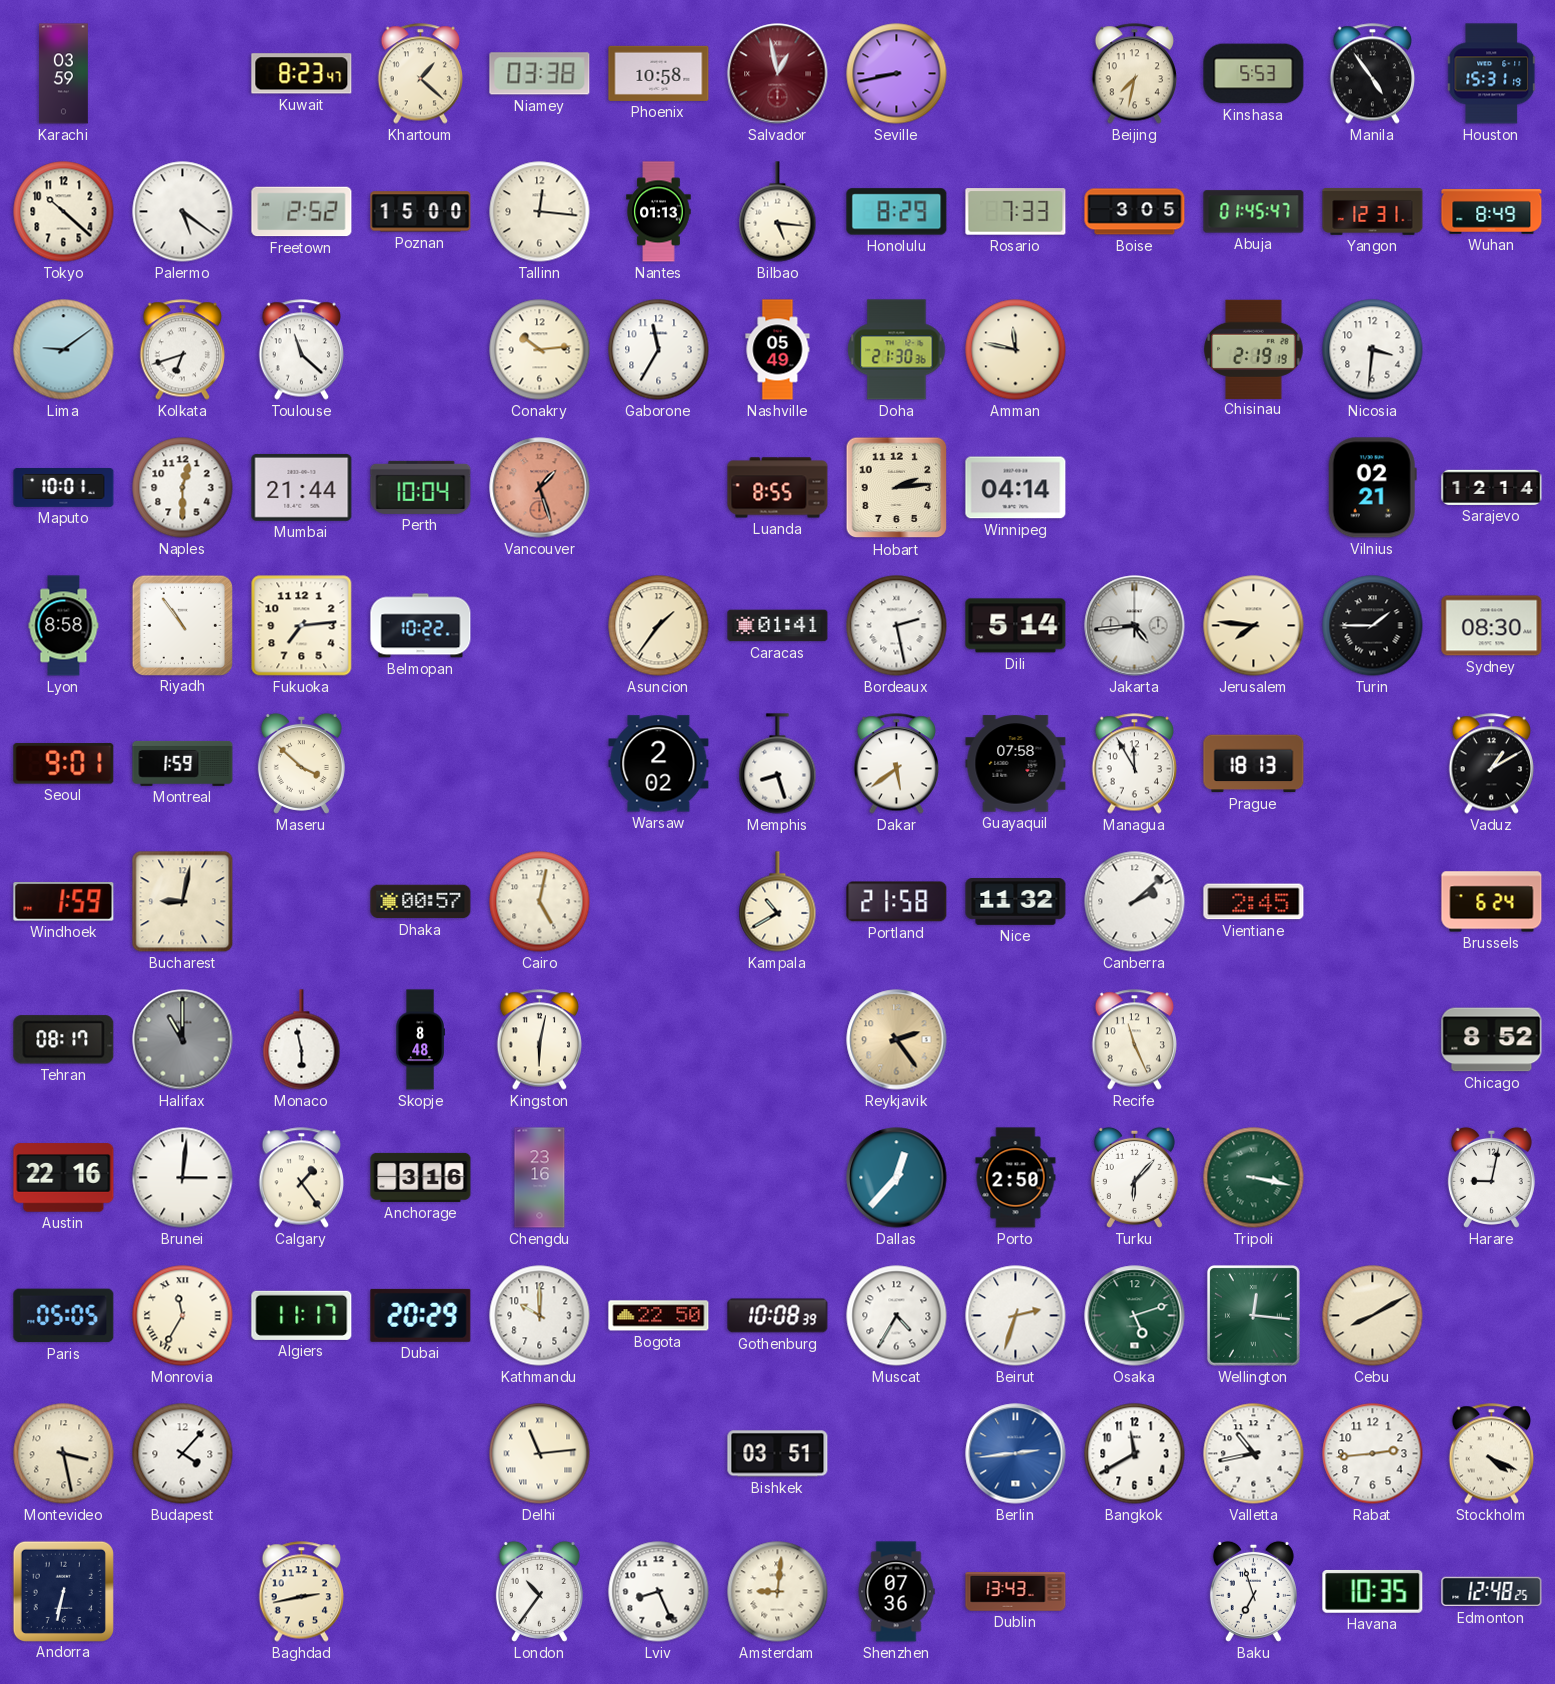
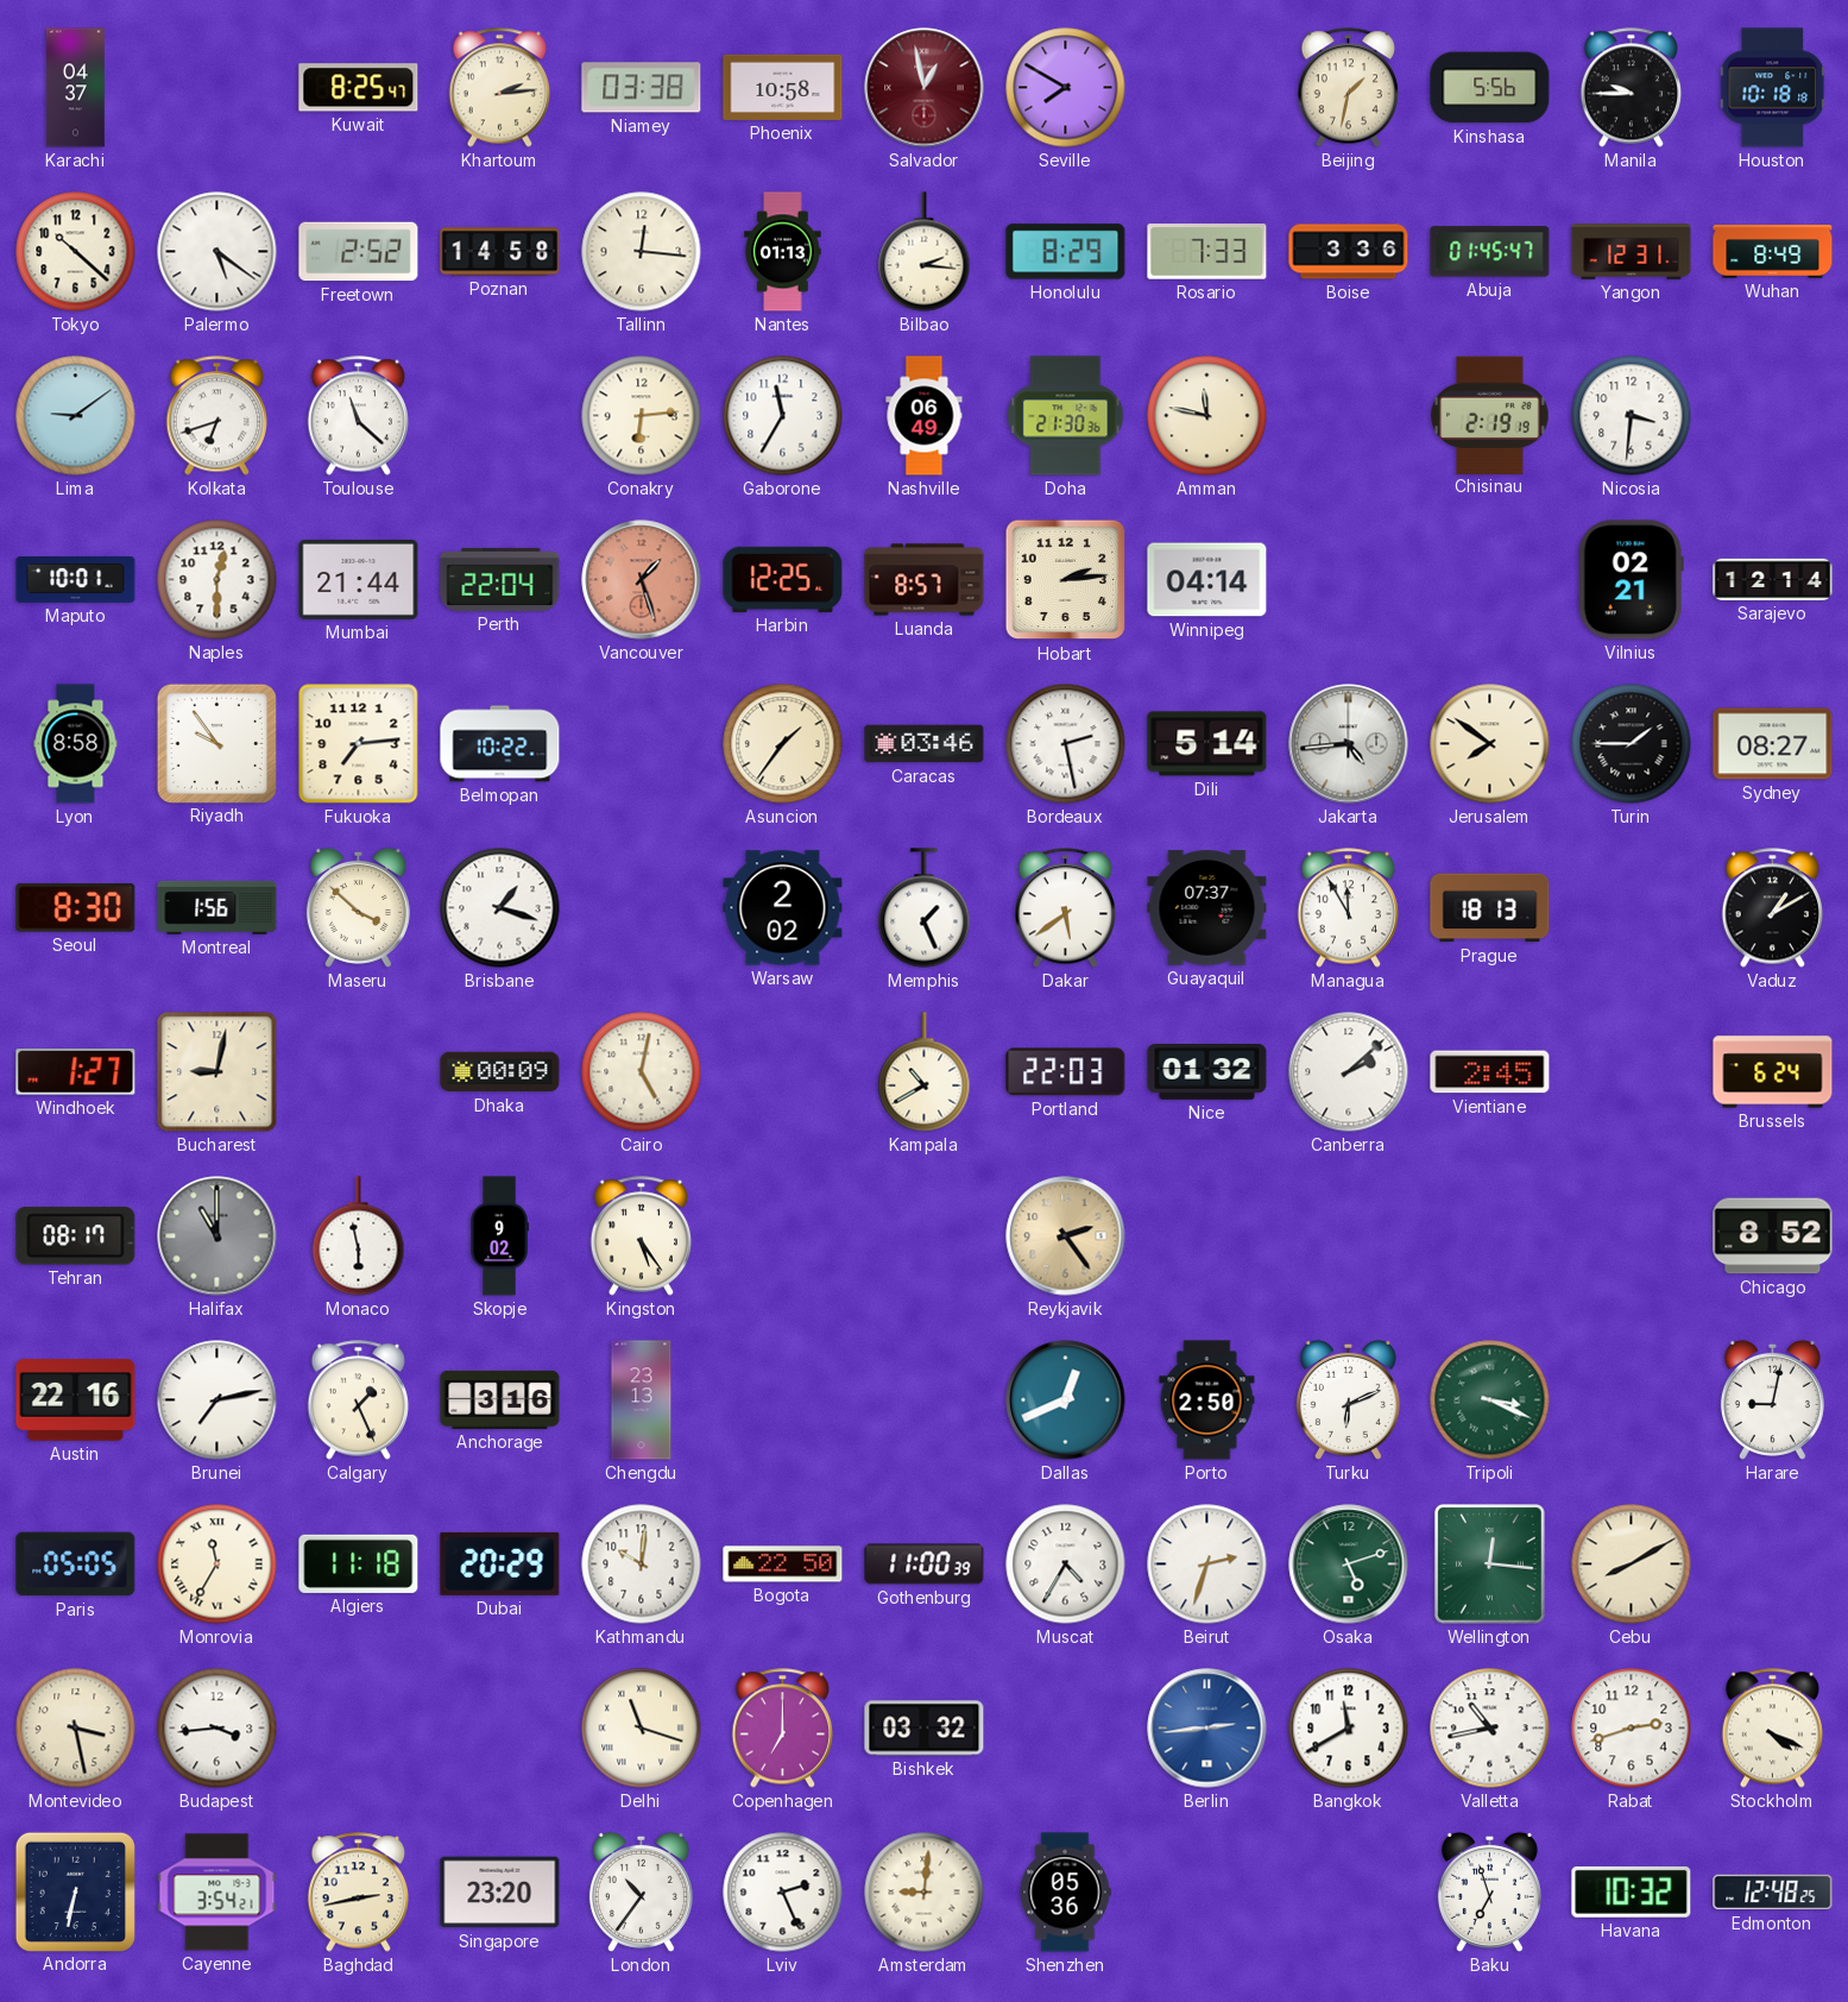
Karachi: 03:59 -> 04:37
Kuwait: 8:23 -> 8:25
Khartoum: 1:22 -> 2:14
Seville: 8:43 -> 7:50
Beijing: 7:32 -> 1:32
Kinshasa: 5:53 -> 5:56
Manila: 4:54 -> 9:45
Houston: 15:31 -> 10:18
Poznan: 15:00 -> 14:58
Bilbao: 5:16 -> 2:16
Boise: 3:05 -> 3:36
Conakry: 10:14 -> 6:14
Nashville: 05:49 -> 06:49
Perth: 10:04 -> 22:04
Harbin: none -> 12:25
Luanda: 8:55 -> 8:57
Riyadh: 10:54 -> 9:54
Caracas: 01:41 -> 03:46
Jerusalem: 7:46 -> 7:51
Sydney: 08:30 -> 08:27
Seoul: 9:01 -> 8:30
Montreal: 1:59 -> 1:56
Brisbane: none -> 1:18
Memphis: 8:27 -> 1:26
Guayaquil: 07:58 -> 07:37
Windhoek: 1:59 -> 1:27
Dhaka: 00:57 -> 00:09
Portland: 21:58 -> 22:03
Nice: 11:32 -> 01:32
Skopje: 8:48 -> 9:02
Kingston: 6:02 -> 5:24
Recife: 11:26 -> none
Brunei: 3:01 -> 7:13
Calgary: 1:24 -> 1:26
Chengdu: 23:16 -> 23:13
Dallas: 12:37 -> 12:41
Turku: 6:07 -> 6:11
Tripoli: 3:17 -> 3:19
Algiers: 11:17 -> 11:18
Kathmandu: 10:00 -> 10:01
Gothenburg: 10:08 -> 11:00
Budapest: 4:07 -> 3:44
Delhi: 11:14 -> 11:18
Copenhagen: none -> 7:00
Bishkek: 03:51 -> 03:32
Rabat: 2:44 -> 2:42
Cayenne: none -> 3:54
Singapore: none -> 23:20
Lviv: 8:26 -> 2:26
Shenzhen: 07:36 -> 05:36
Dublin: 13:43 -> none
Havana: 10:35 -> 10:32
